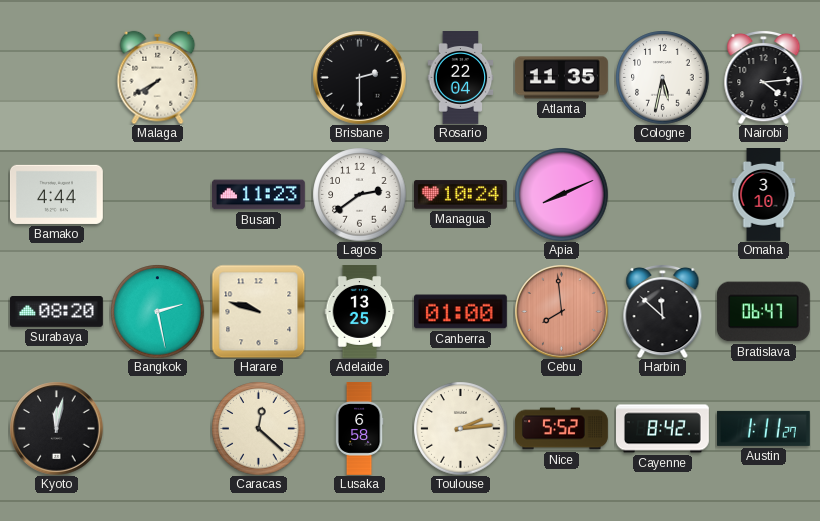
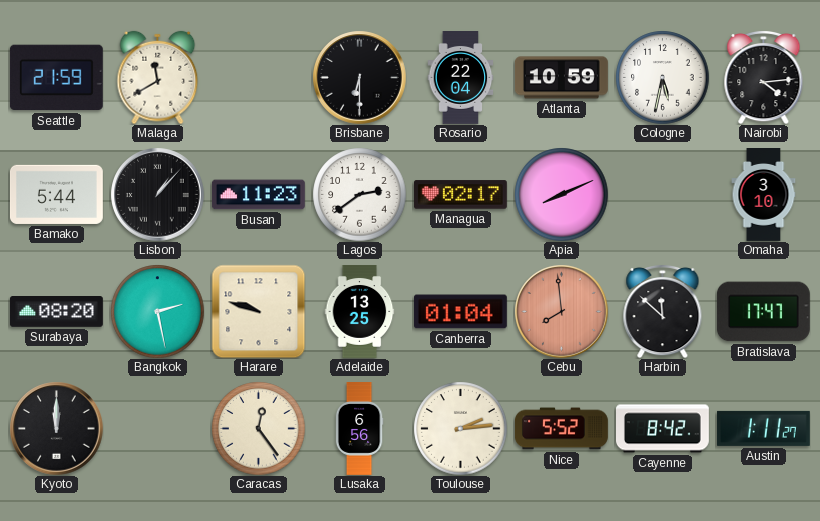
Seattle: none -> 21:59
Malaga: 7:40 -> 11:40
Brisbane: 2:30 -> 6:30
Atlanta: 11:35 -> 10:59
Bamako: 4:44 -> 5:44
Lisbon: none -> 1:07
Managua: 10:24 -> 02:17
Canberra: 01:00 -> 01:04
Bratislava: 06:47 -> 17:47
Kyoto: 12:02 -> 12:00
Caracas: 12:22 -> 12:24
Lusaka: 6:58 -> 6:56
